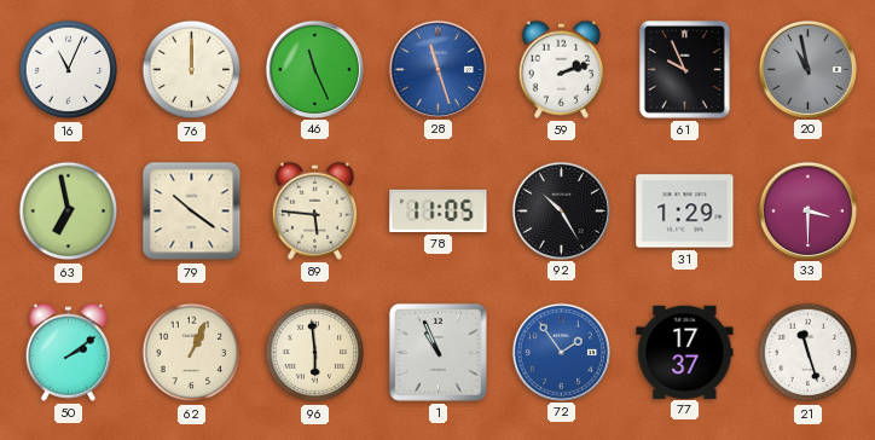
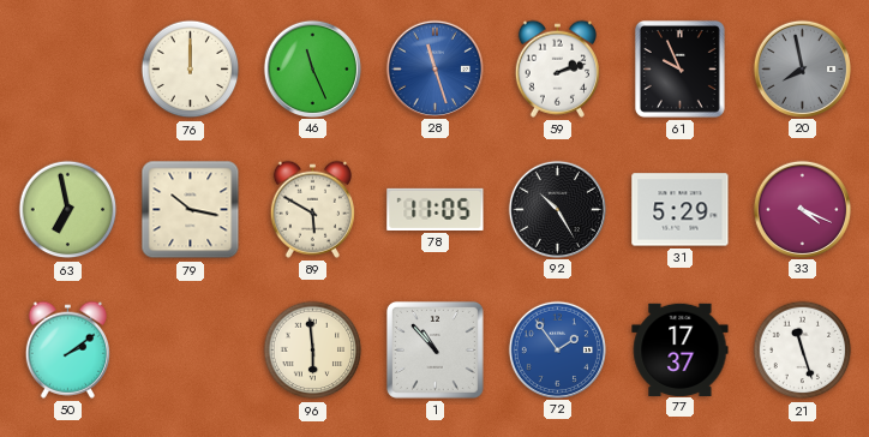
16: 11:04 -> none
20: 10:58 -> 7:58
79: 10:21 -> 10:17
89: 5:46 -> 5:50
31: 1:29 -> 5:29
33: 3:30 -> 4:19
62: 1:04 -> none
1: 10:56 -> 10:53
